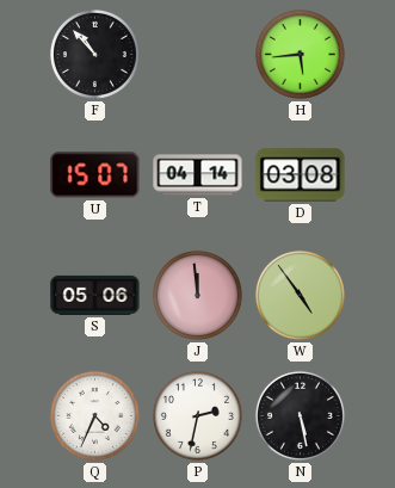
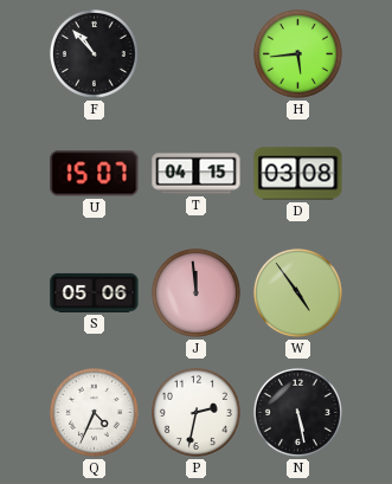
T: 04:14 -> 04:15
